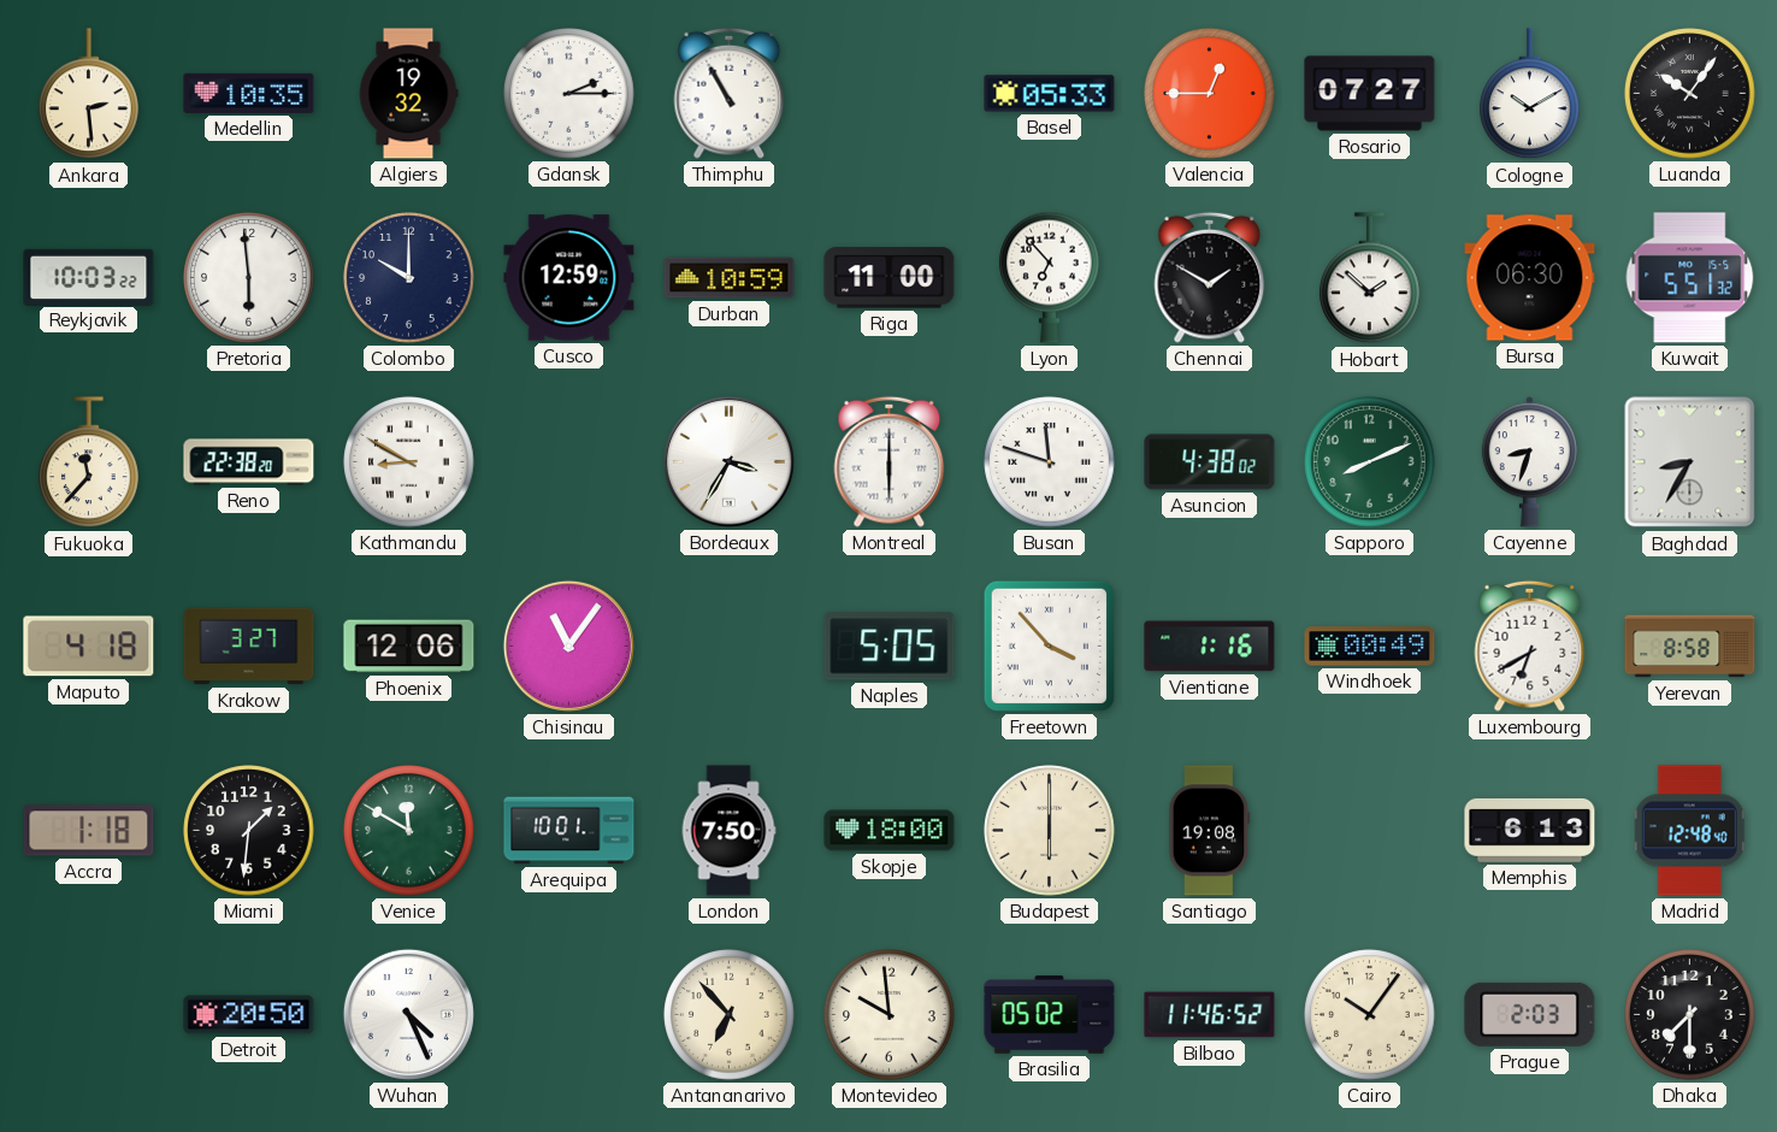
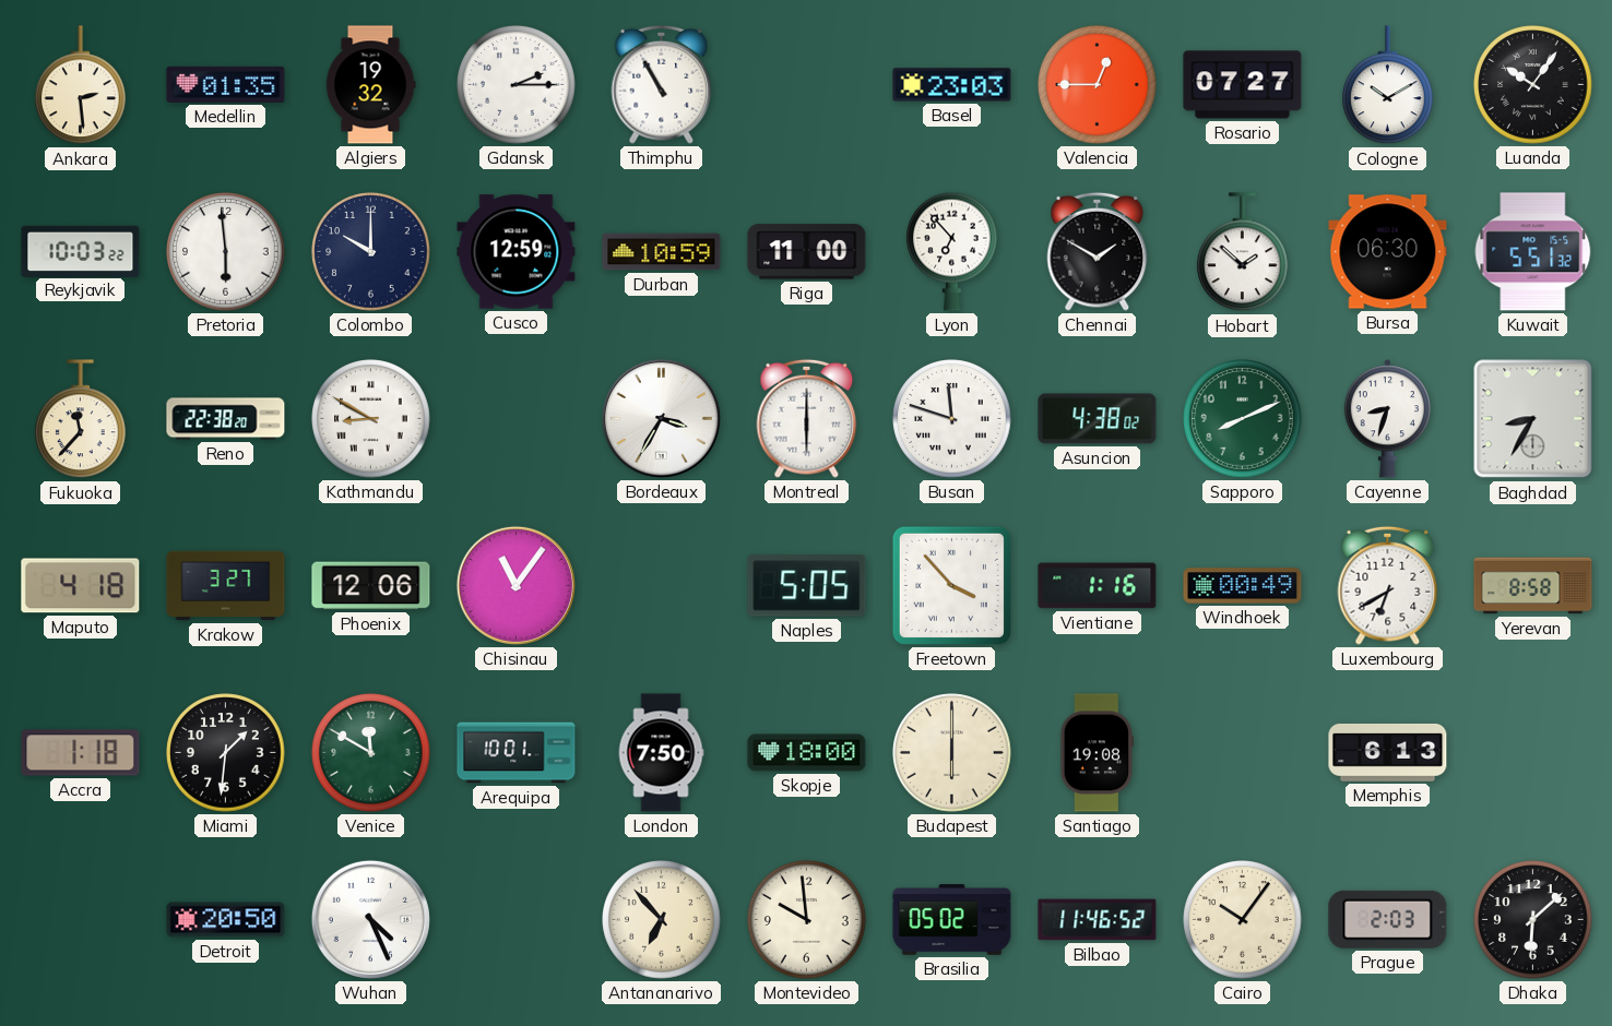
Medellin: 10:35 -> 01:35
Basel: 05:33 -> 23:03
Madrid: 12:48 -> none
Dhaka: 7:30 -> 6:08
